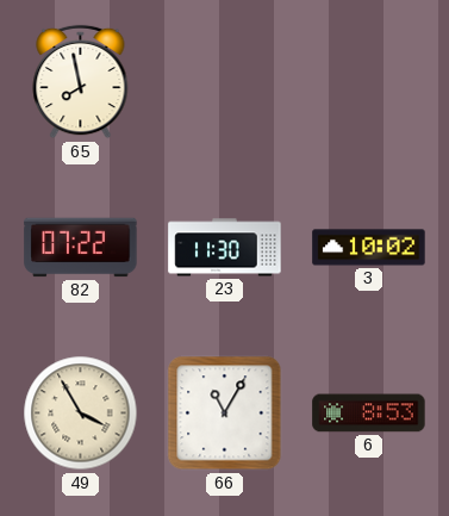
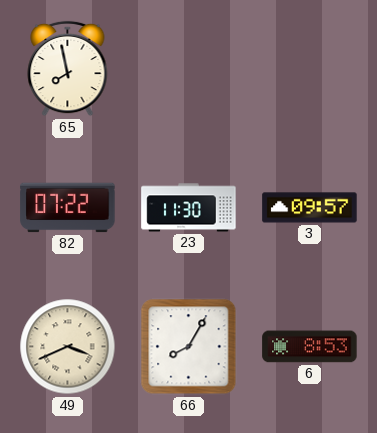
3: 10:02 -> 09:57
49: 3:55 -> 3:41
66: 11:05 -> 8:05
